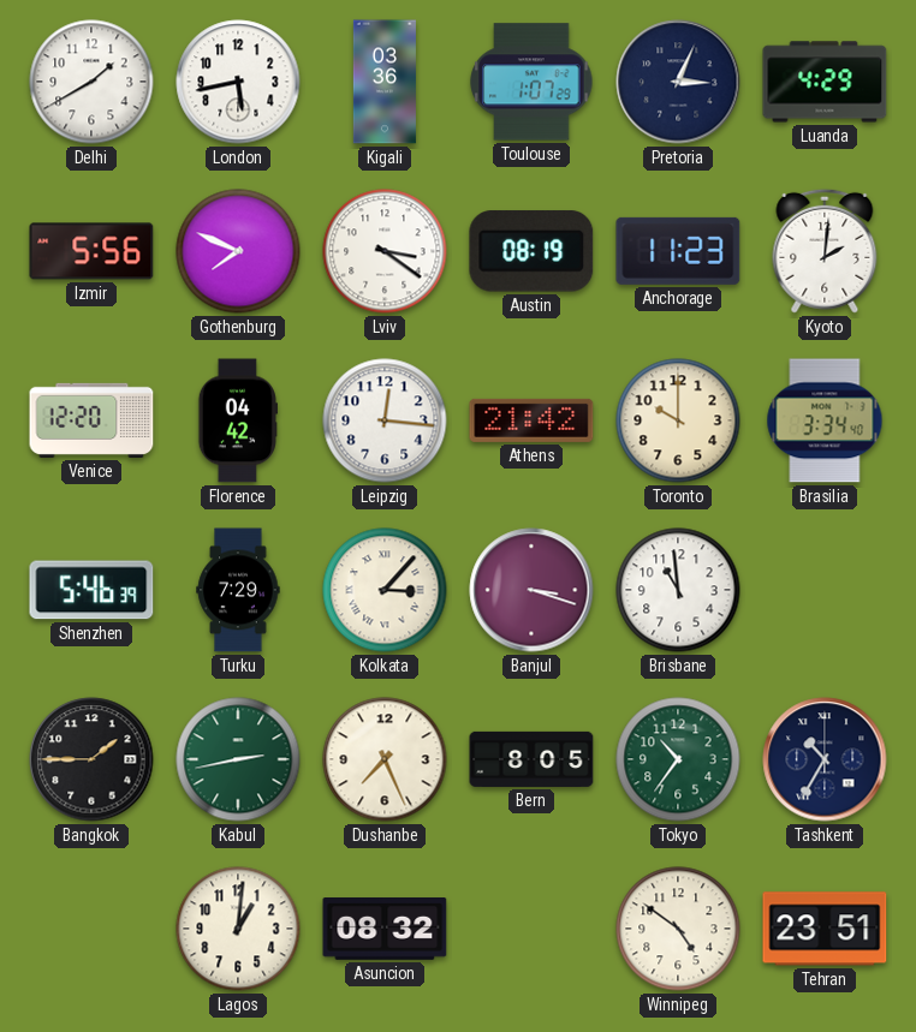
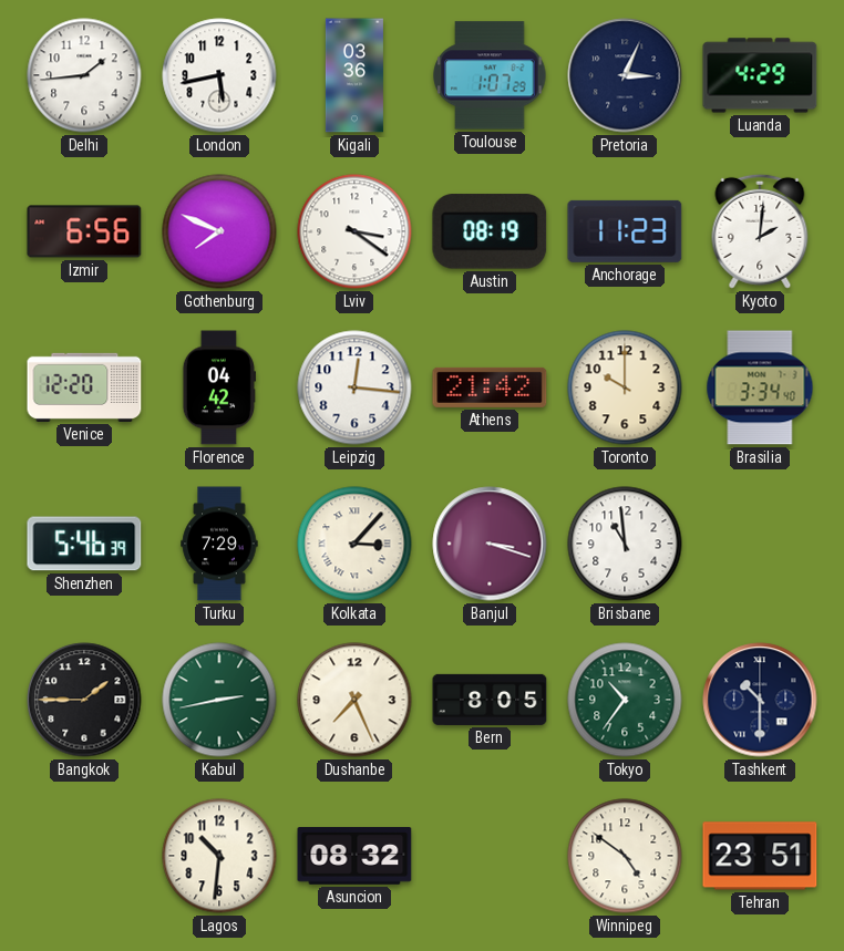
Delhi: 1:40 -> 1:44
Izmir: 5:56 -> 6:56
Tashkent: 10:35 -> 10:30
Lagos: 1:01 -> 10:31
